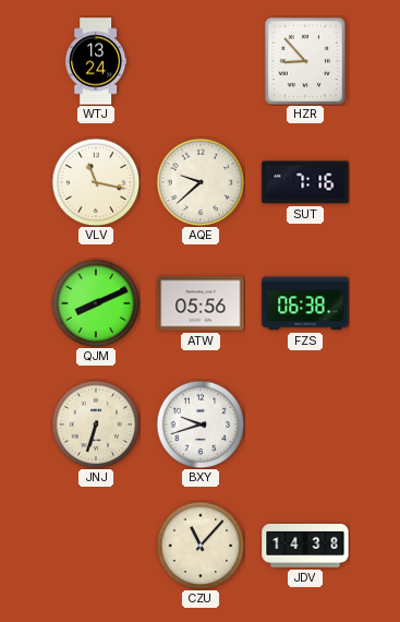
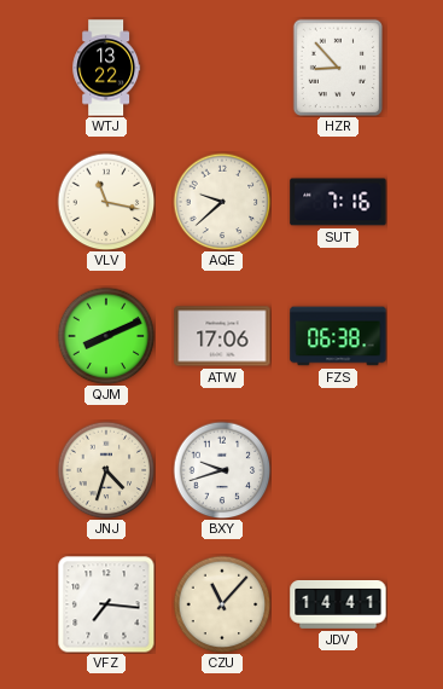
WTJ: 13:24 -> 13:22
ATW: 05:56 -> 17:06
JNJ: 6:33 -> 4:33
VFZ: none -> 7:16
JDV: 14:38 -> 14:41
